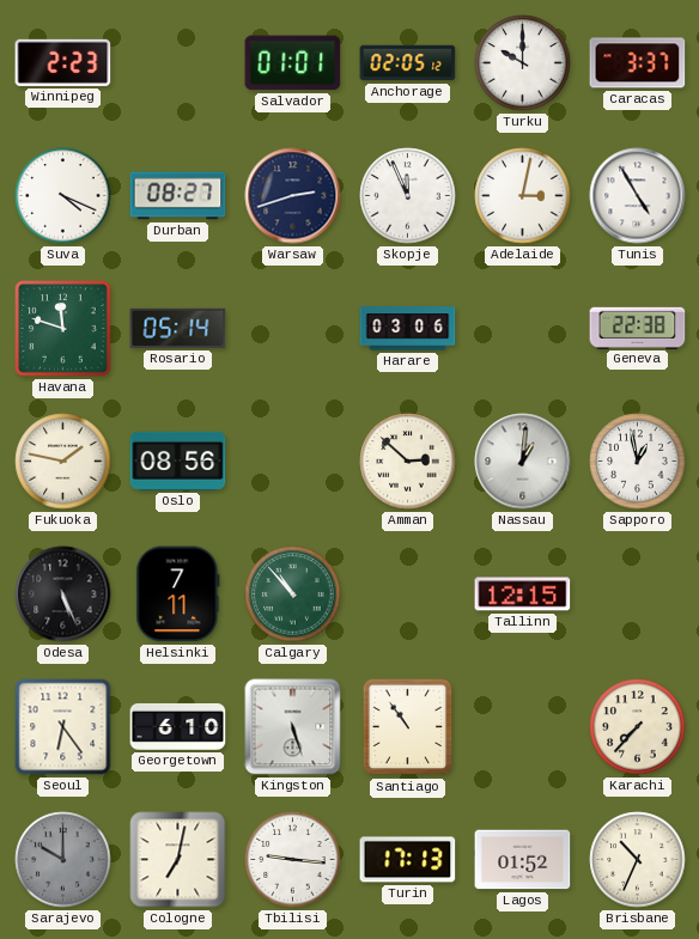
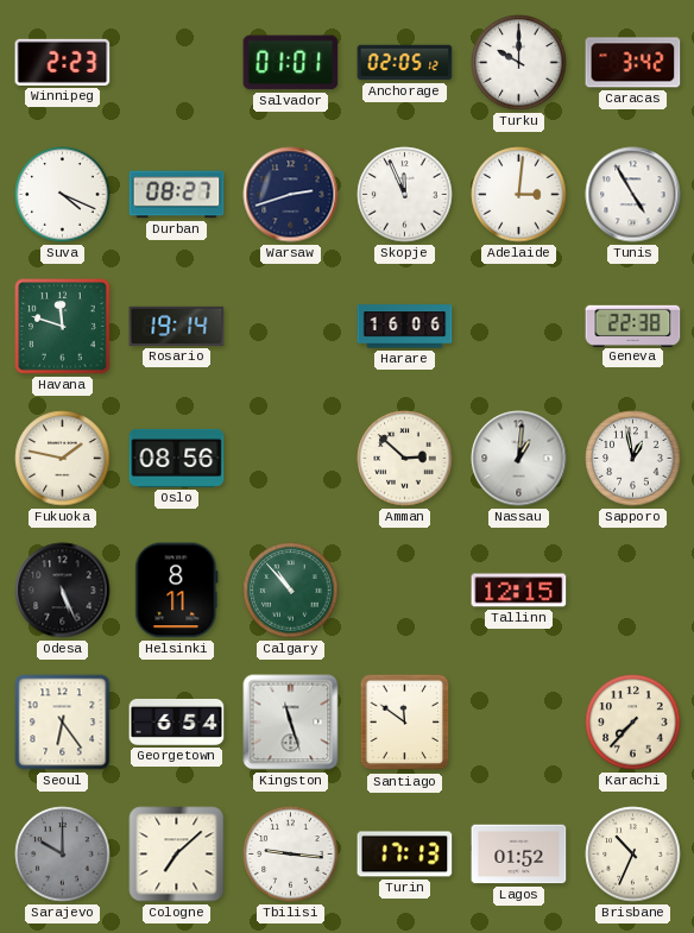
Caracas: 3:37 -> 3:42
Adelaide: 3:02 -> 3:01
Rosario: 05:14 -> 19:14
Harare: 03:06 -> 16:06
Helsinki: 7:11 -> 8:11
Georgetown: 6:10 -> 6:54
Kingston: 5:27 -> 11:27
Santiago: 10:54 -> 11:51
Cologne: 7:02 -> 7:08
